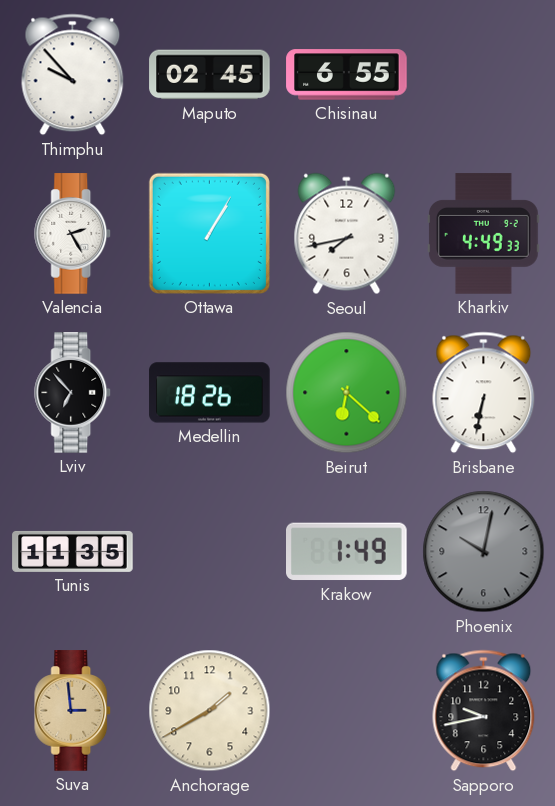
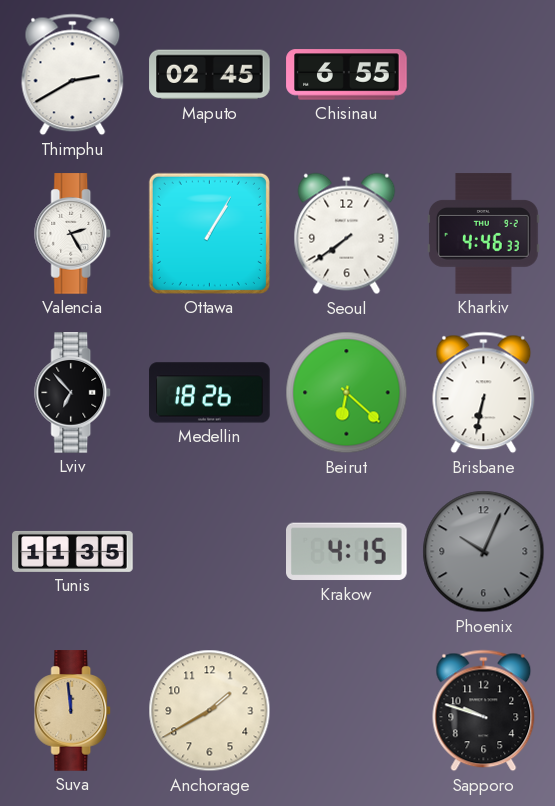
Thimphu: 9:53 -> 2:40
Seoul: 7:43 -> 7:39
Kharkiv: 4:49 -> 4:46
Krakow: 1:49 -> 4:15
Phoenix: 10:02 -> 10:04
Suva: 2:59 -> 11:59
Sapporo: 9:43 -> 9:48
